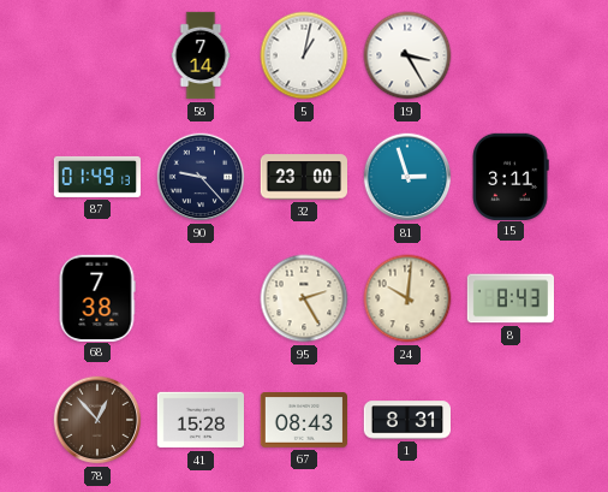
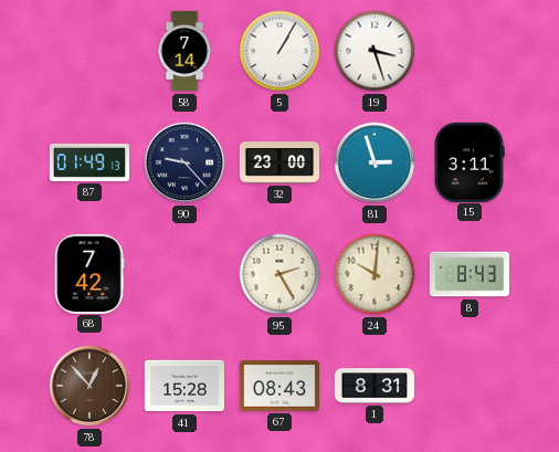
5: 1:02 -> 1:05
19: 3:25 -> 3:27
68: 7:38 -> 7:42
